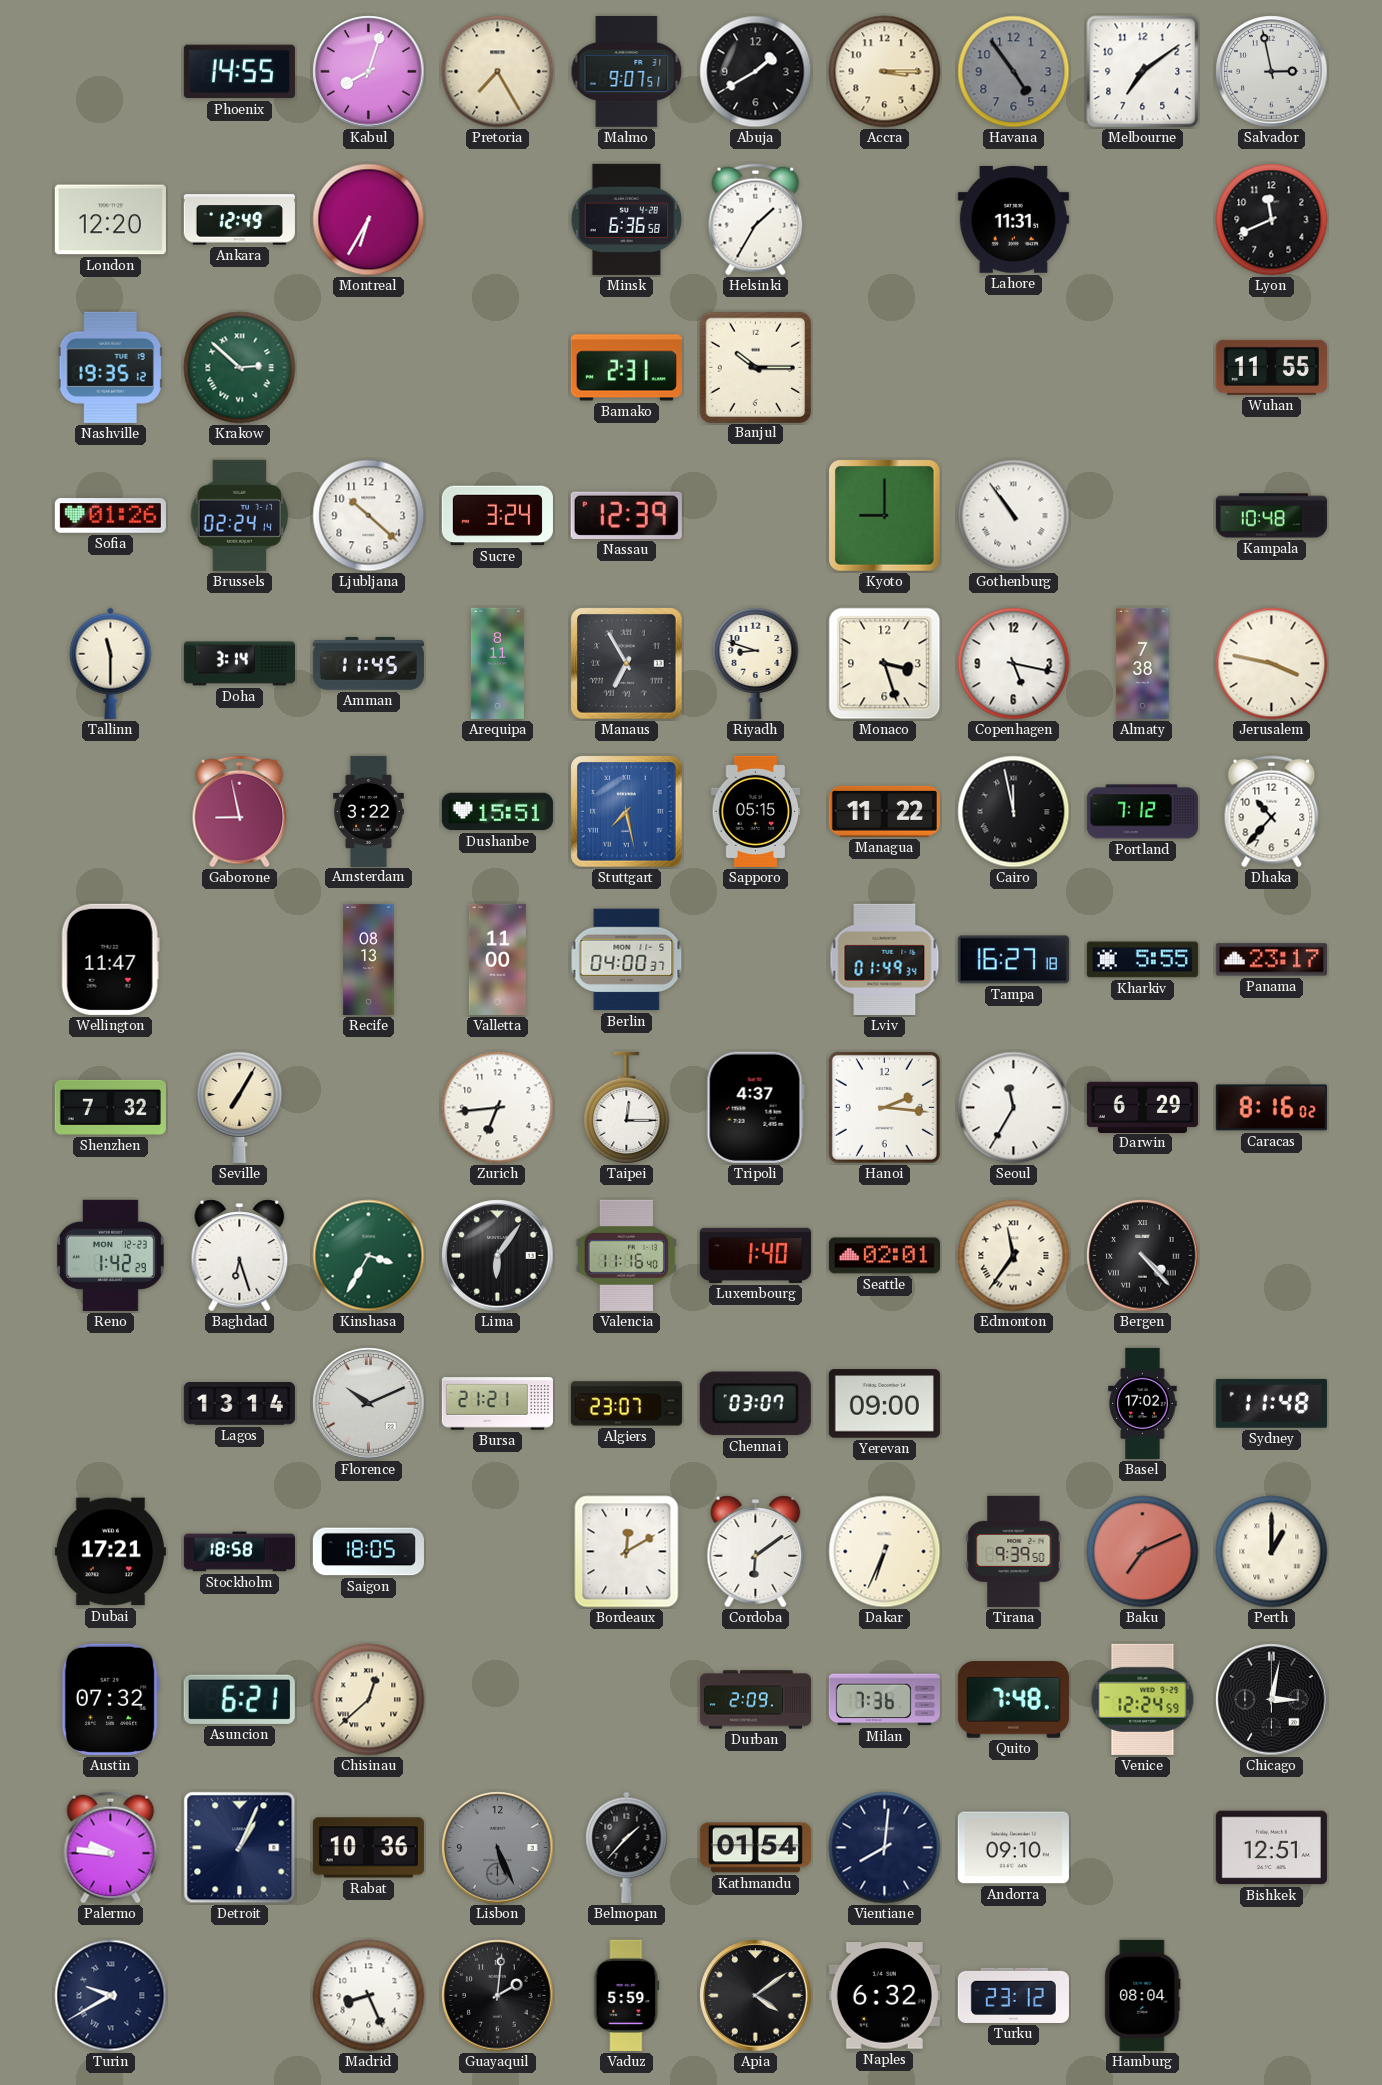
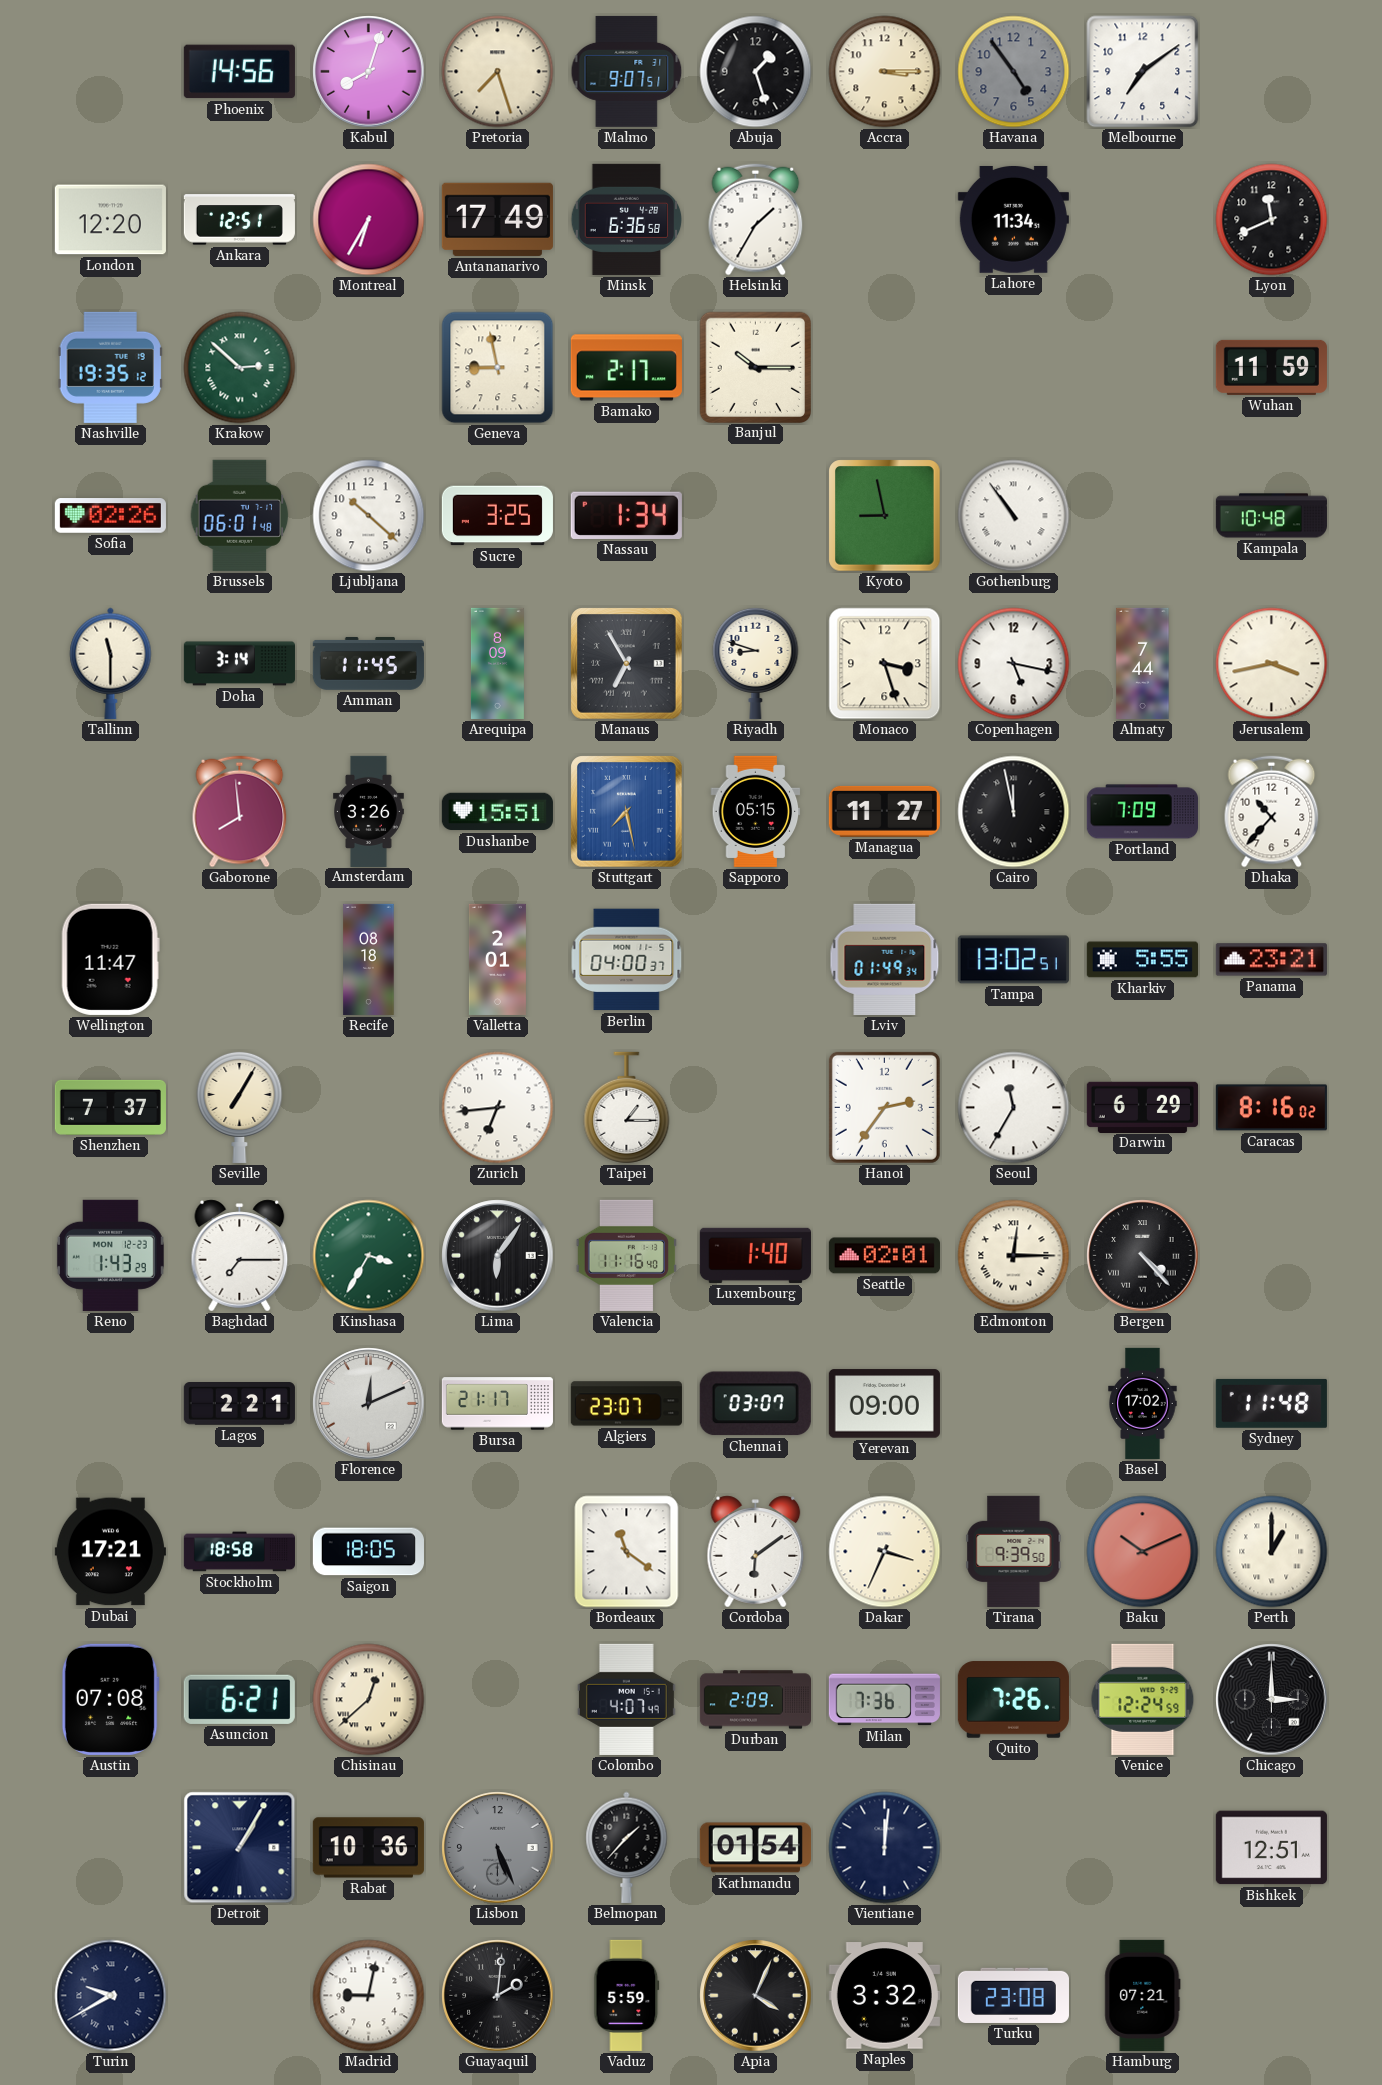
Phoenix: 14:55 -> 14:56
Pretoria: 7:25 -> 7:27
Abuja: 1:40 -> 1:27
Salvador: 2:58 -> none
Ankara: 12:49 -> 12:51
Antananarivo: none -> 17:49
Lahore: 11:31 -> 11:34
Geneva: none -> 8:58
Bamako: 2:31 -> 2:17
Wuhan: 11:55 -> 11:59
Sofia: 01:26 -> 02:26
Brussels: 02:24 -> 06:01
Sucre: 3:24 -> 3:25
Nassau: 12:39 -> 1:34
Kyoto: 9:00 -> 8:58
Arequipa: 8:11 -> 8:09
Almaty: 7:38 -> 7:44
Jerusalem: 3:47 -> 3:43
Gaborone: 8:58 -> 7:59
Amsterdam: 3:22 -> 3:26
Managua: 11:22 -> 11:27
Portland: 7:12 -> 7:09
Recife: 08:13 -> 08:18
Valletta: 11:00 -> 2:01
Tampa: 16:27 -> 13:02
Panama: 23:17 -> 23:21
Shenzhen: 7:32 -> 7:37
Taipei: 12:15 -> 1:15
Tripoli: 4:37 -> none
Hanoi: 2:16 -> 2:36
Reno: 1:42 -> 1:43
Baghdad: 6:27 -> 7:15
Edmonton: 11:36 -> 12:15
Lagos: 13:14 -> 2:21
Florence: 10:11 -> 12:11
Bursa: 21:21 -> 21:17
Bordeaux: 12:10 -> 11:21
Dakar: 6:34 -> 3:34
Baku: 7:11 -> 10:11
Austin: 07:32 -> 07:08
Colombo: none -> 4:07
Quito: 7:48 -> 7:26
Chicago: 3:02 -> 3:00
Palermo: 9:46 -> none
Detroit: 1:04 -> 1:05
Vientiane: 8:01 -> 12:01
Andorra: 09:10 -> none
Madrid: 8:26 -> 9:02
Apia: 4:09 -> 4:04
Naples: 6:32 -> 3:32
Turku: 23:12 -> 23:08
Hamburg: 08:04 -> 07:21
